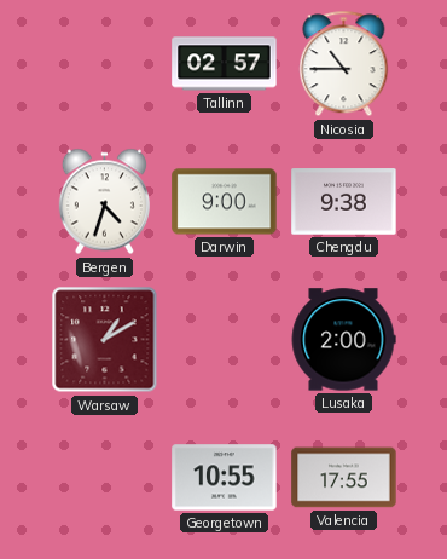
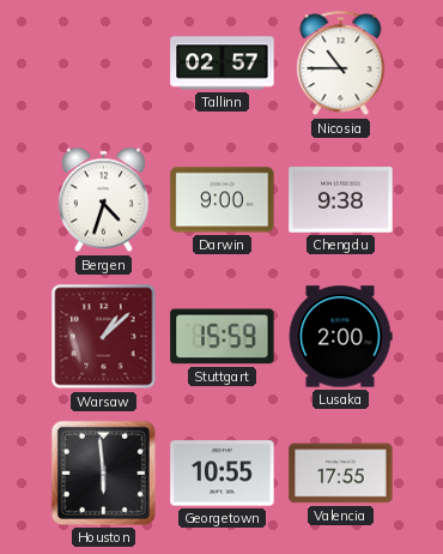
Warsaw: 1:10 -> 1:08
Stuttgart: none -> 15:59
Houston: none -> 5:59
